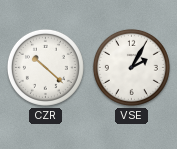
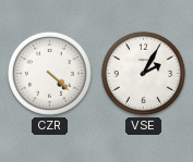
CZR: 10:22 -> 4:22
